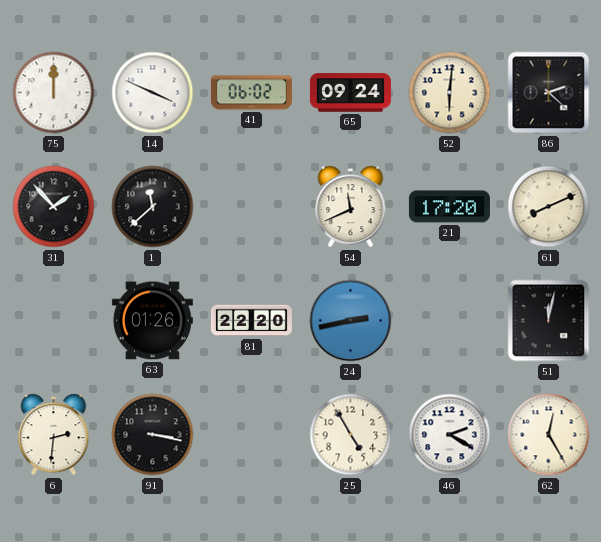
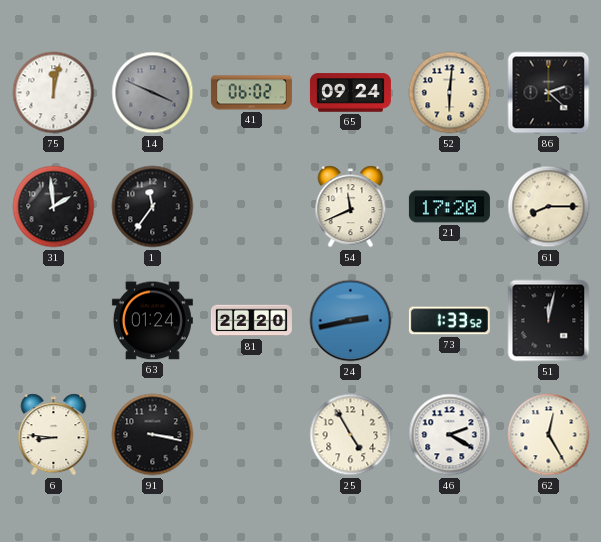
75: 12:00 -> 12:02
14 dial: white -> grey
31: 1:53 -> 1:59
1: 11:38 -> 11:36
61: 8:11 -> 8:15
63: 01:26 -> 01:24
73: none -> 1:33
6: 2:31 -> 8:46
